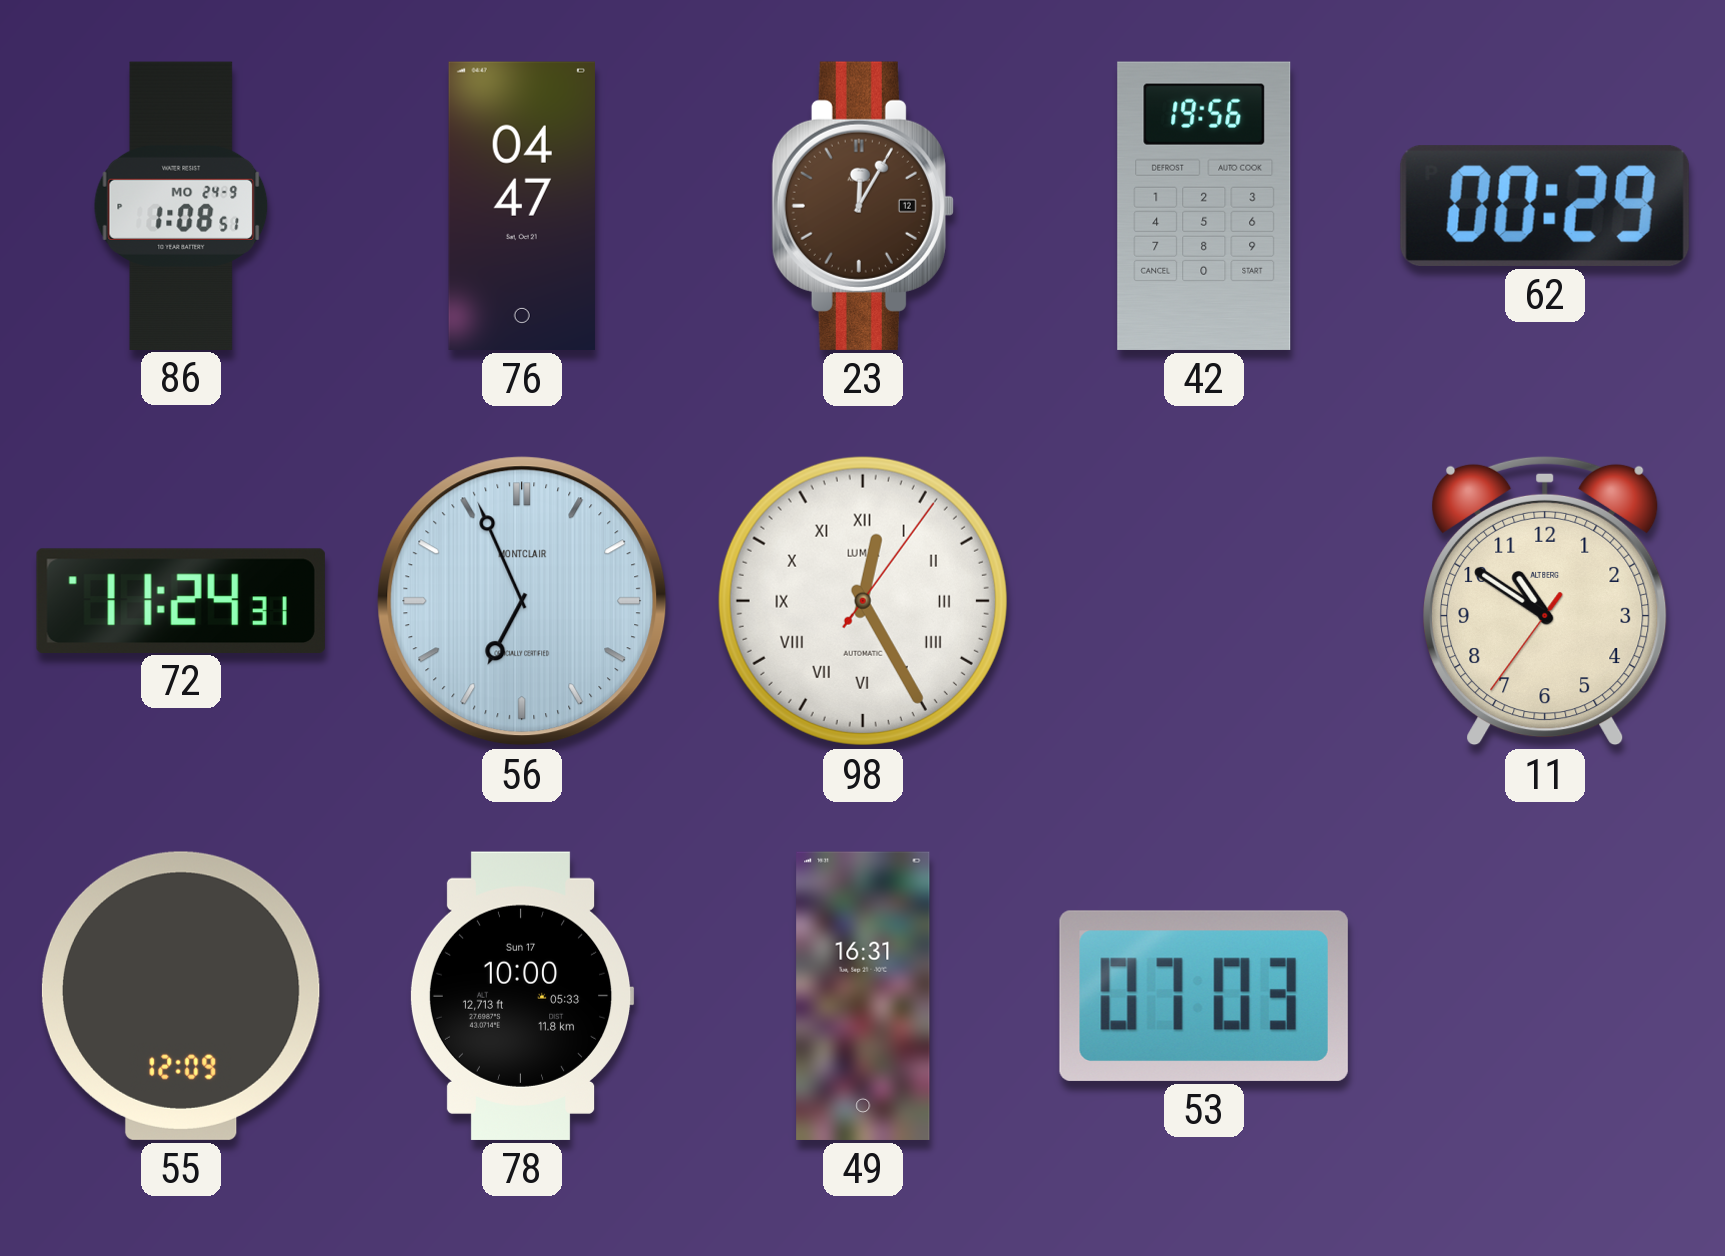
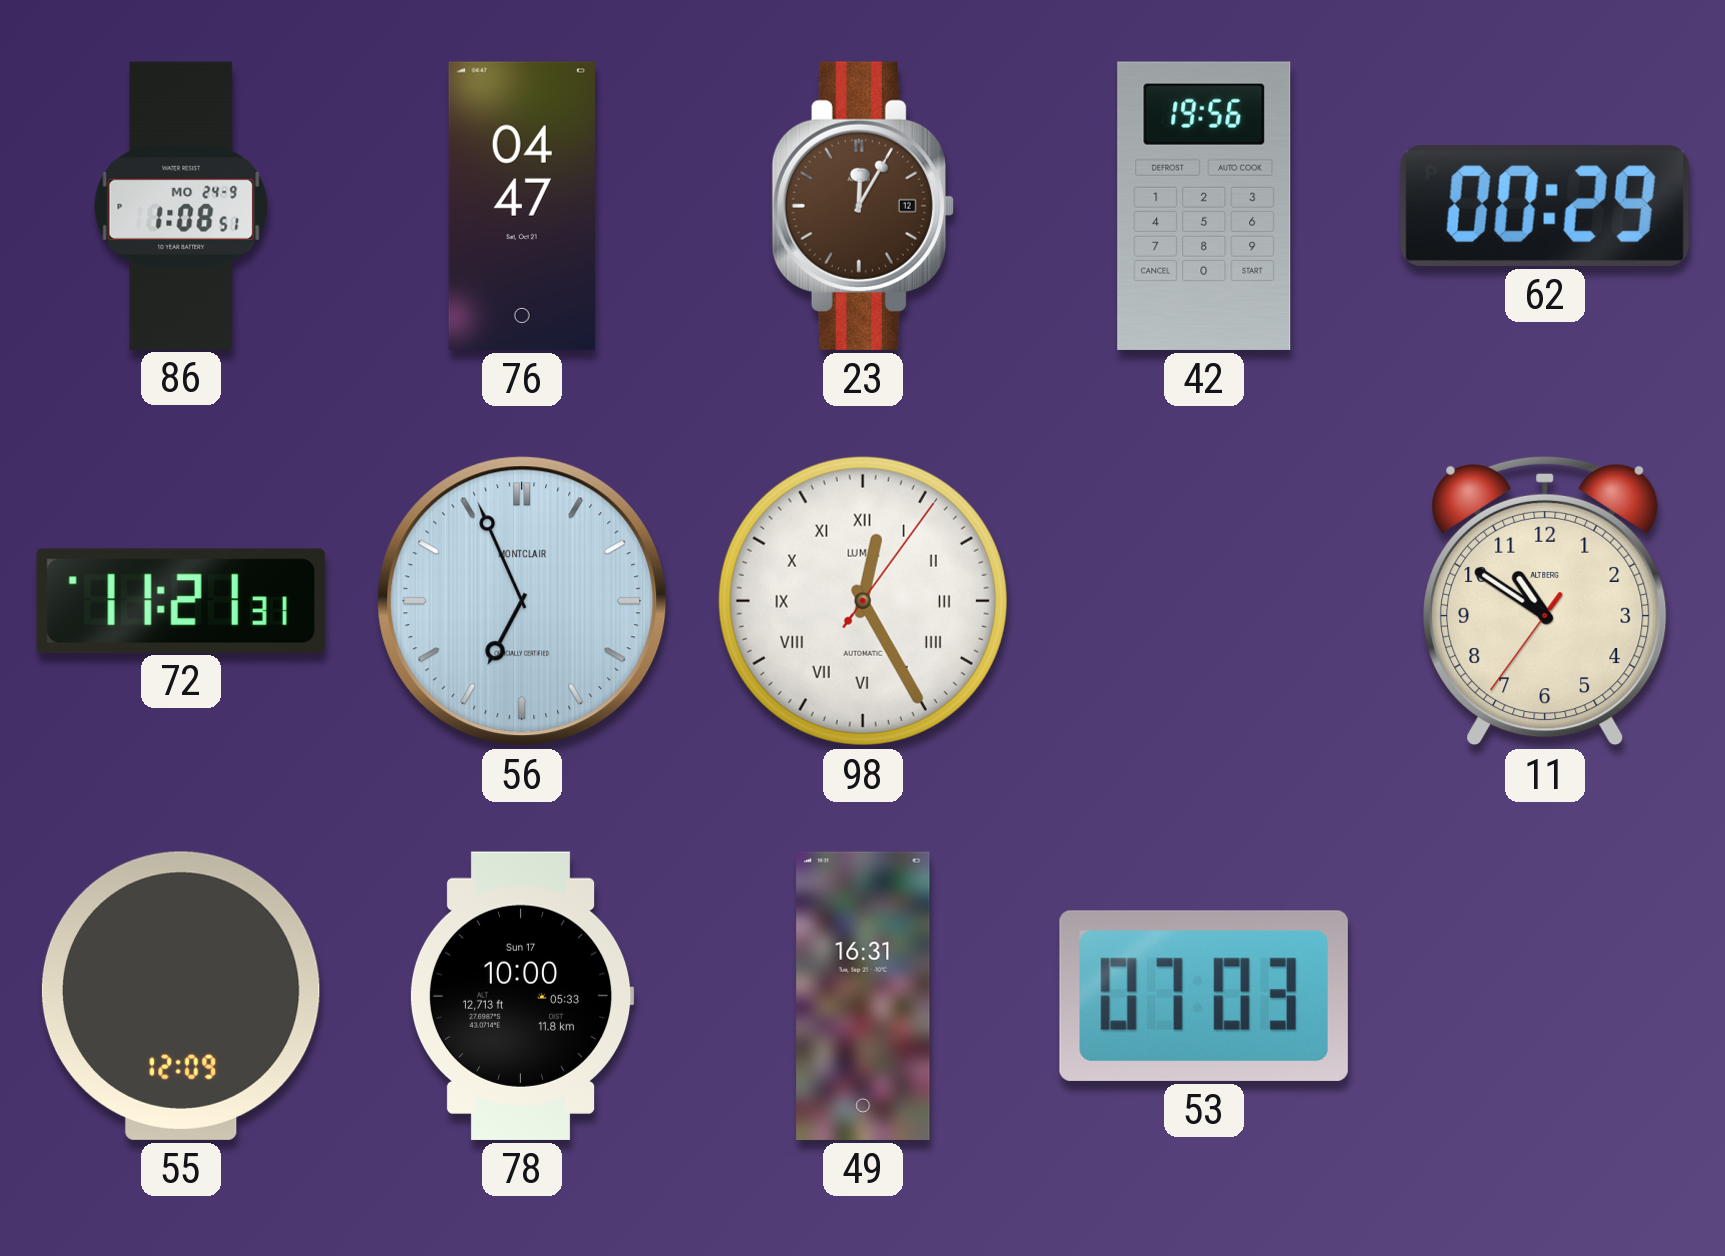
72: 11:24 -> 11:21
